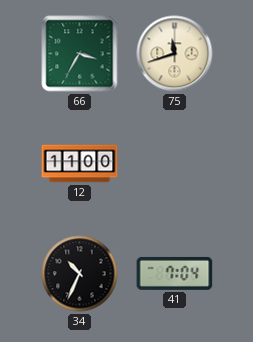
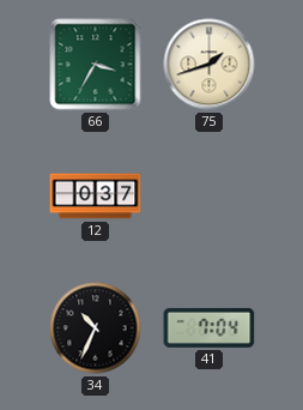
75: 11:42 -> 1:42
12: 11:00 -> 0:37
